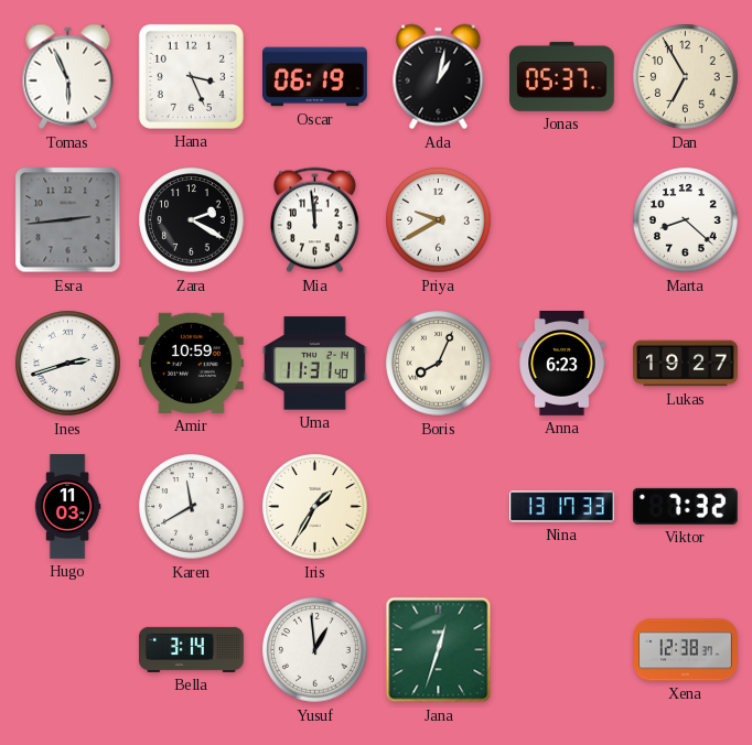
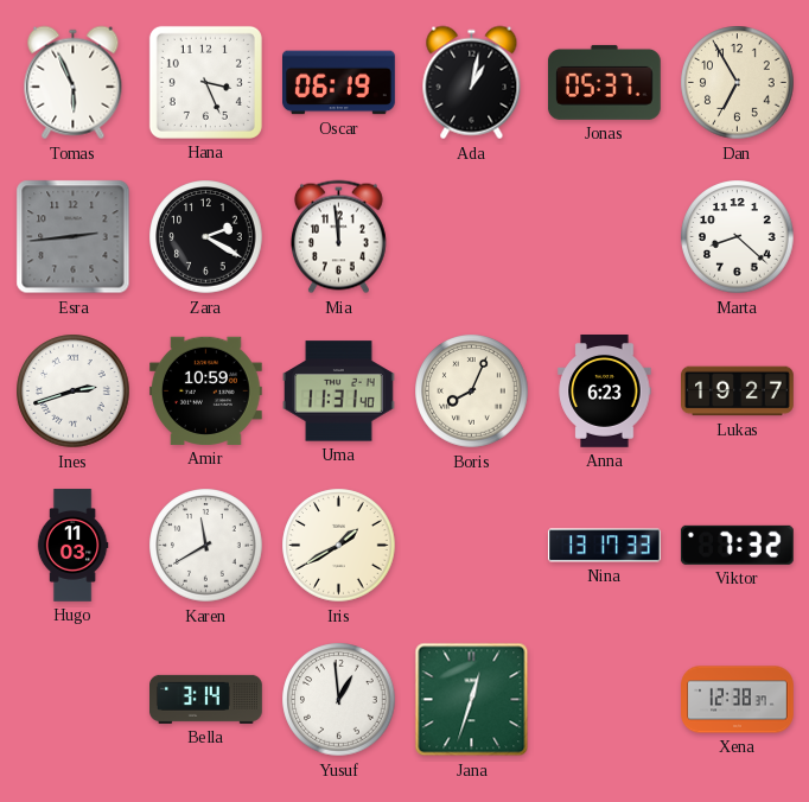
Priya: 9:40 -> none
Iris: 1:35 -> 1:40
